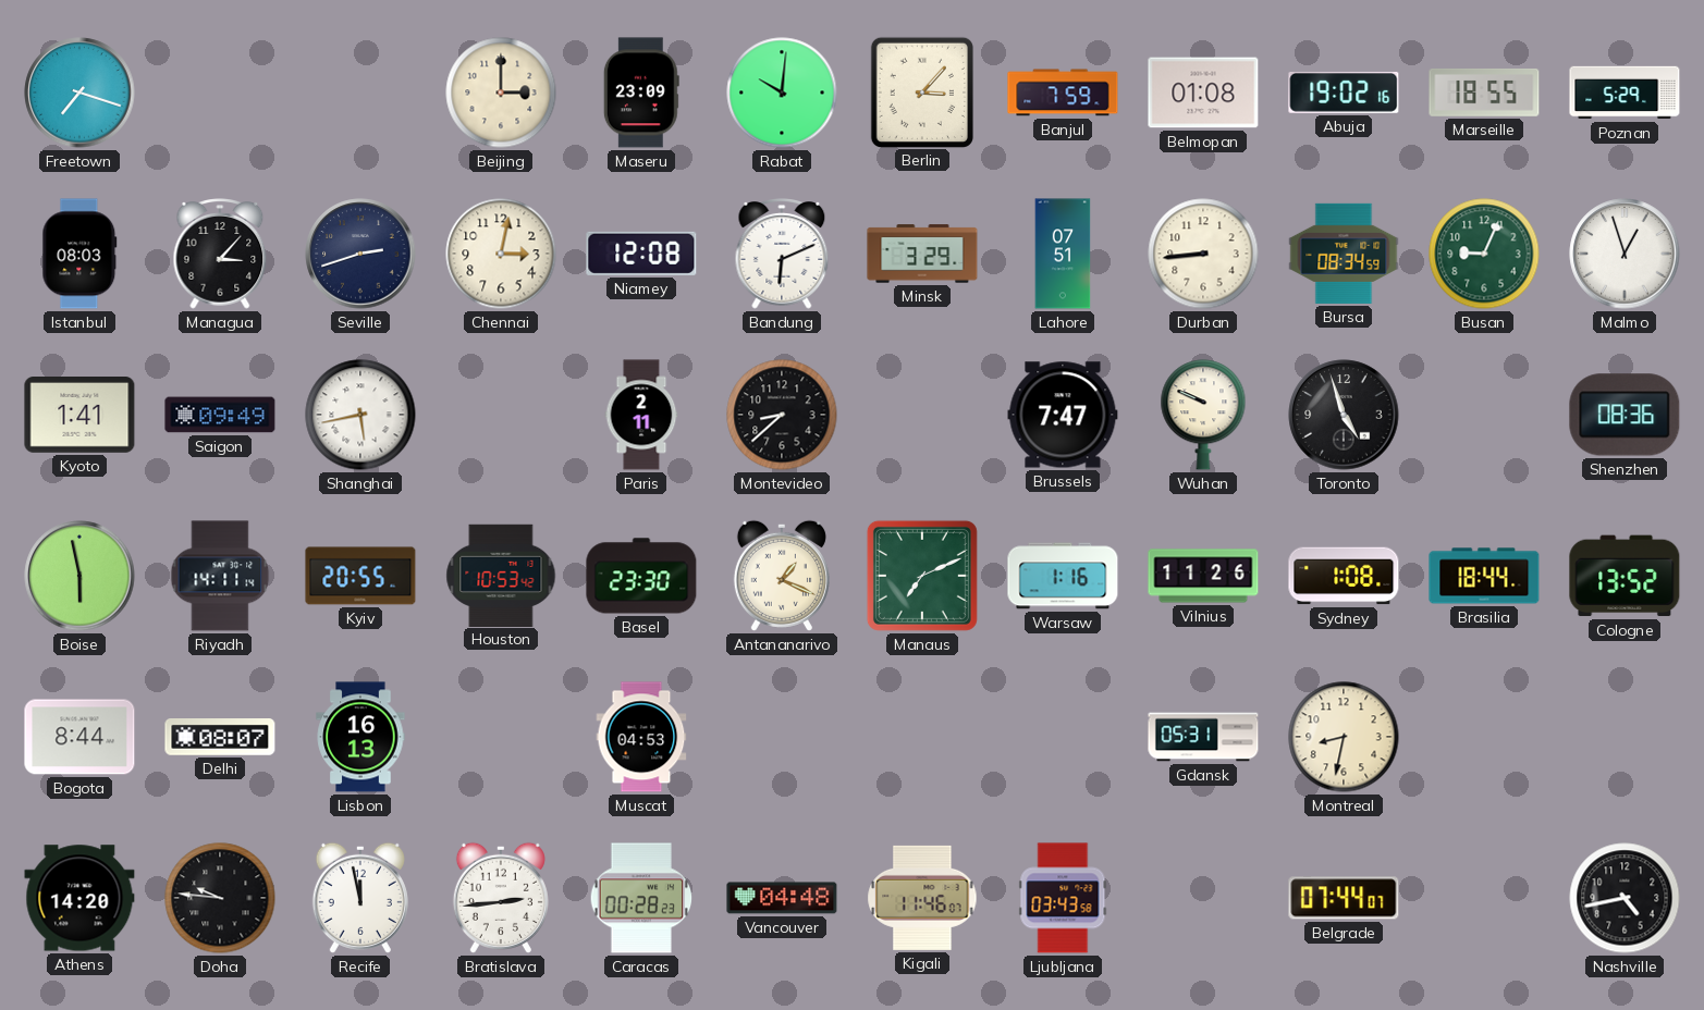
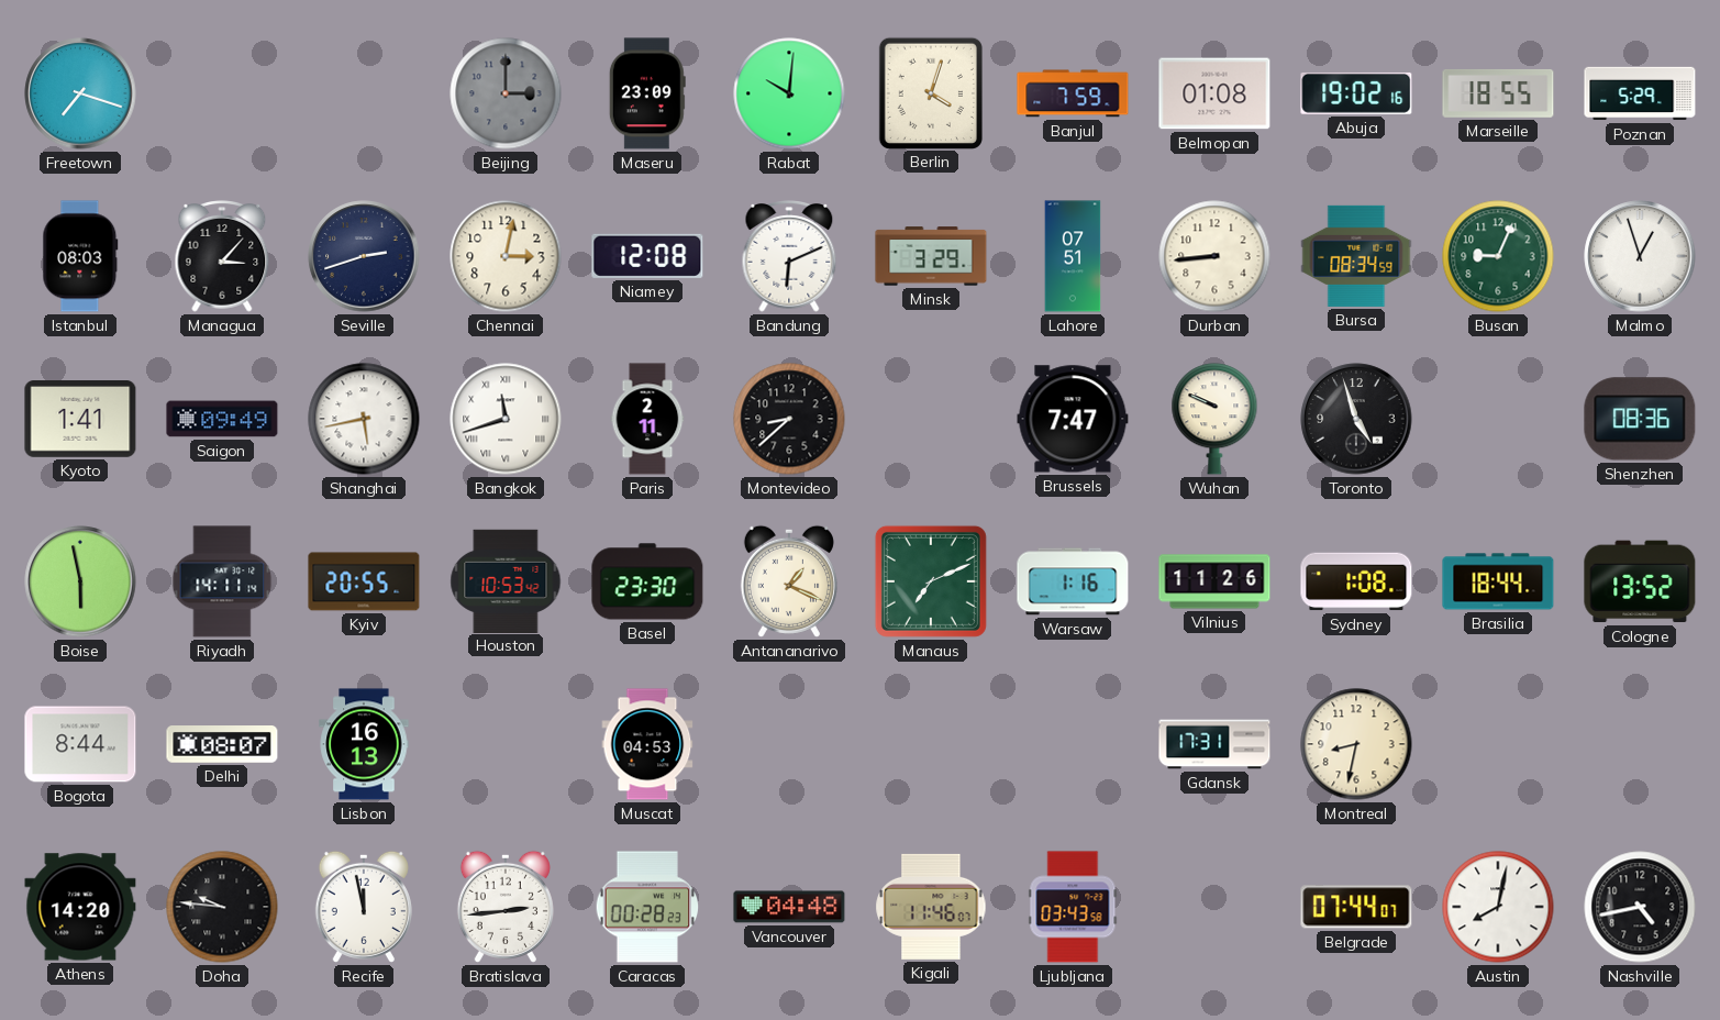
Beijing dial: cream -> grey
Berlin: 3:07 -> 4:03
Bangkok: none -> 11:42
Gdansk: 05:31 -> 17:31
Austin: none -> 8:02
